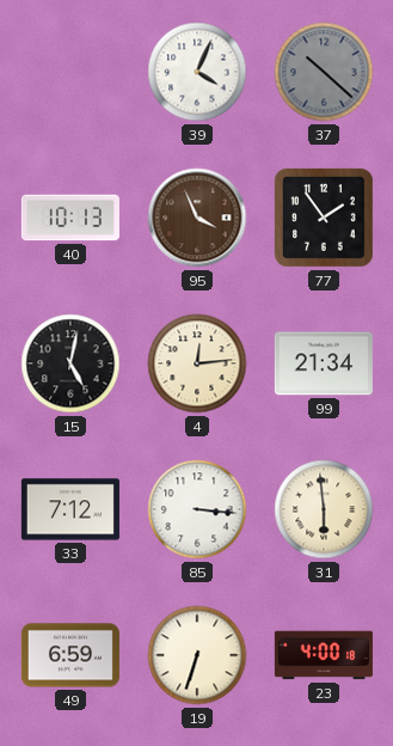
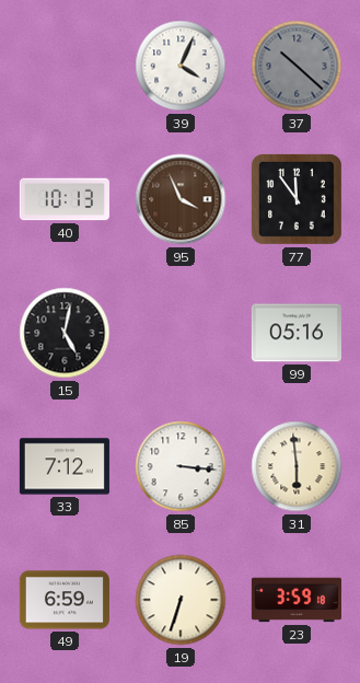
77: 1:54 -> 11:54
4: 12:14 -> none
99: 21:34 -> 05:16
23: 4:00 -> 3:59
